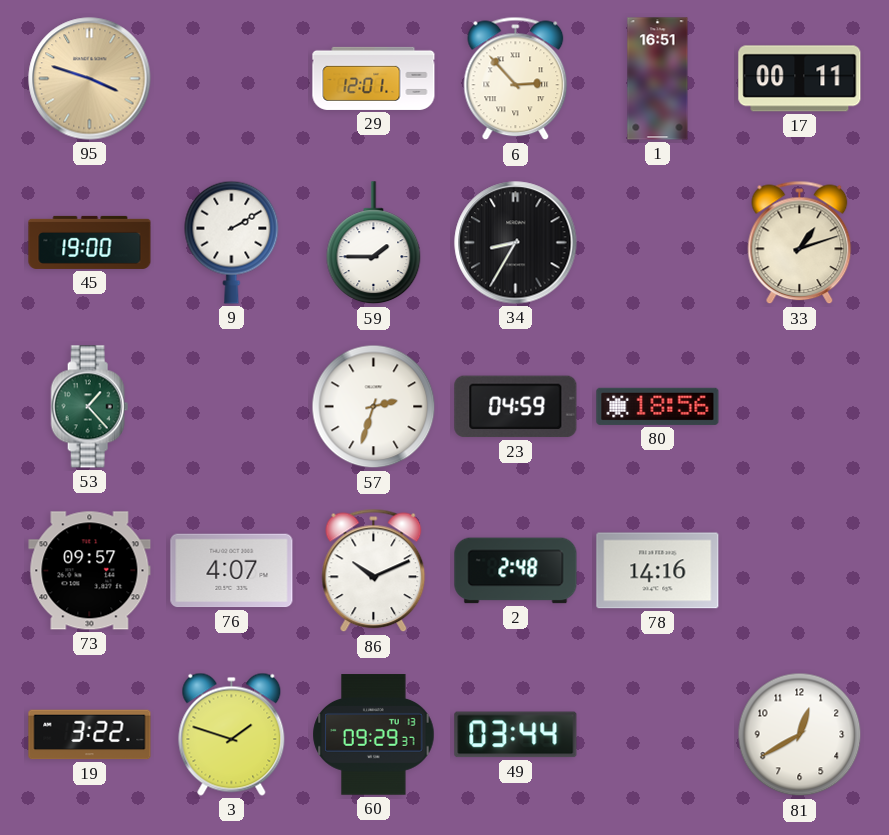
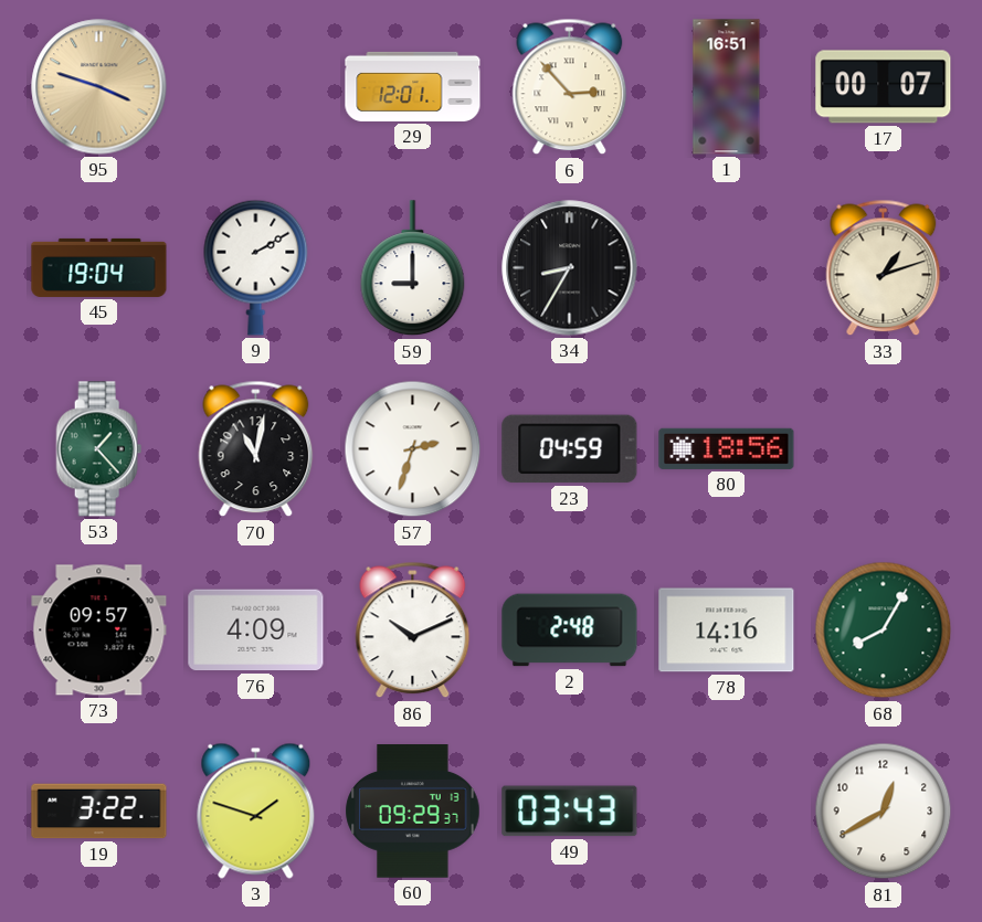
17: 00:11 -> 00:07
45: 19:00 -> 19:04
59: 1:45 -> 9:00
70: none -> 11:02
76: 4:07 -> 4:09
68: none -> 8:05
49: 03:44 -> 03:43
